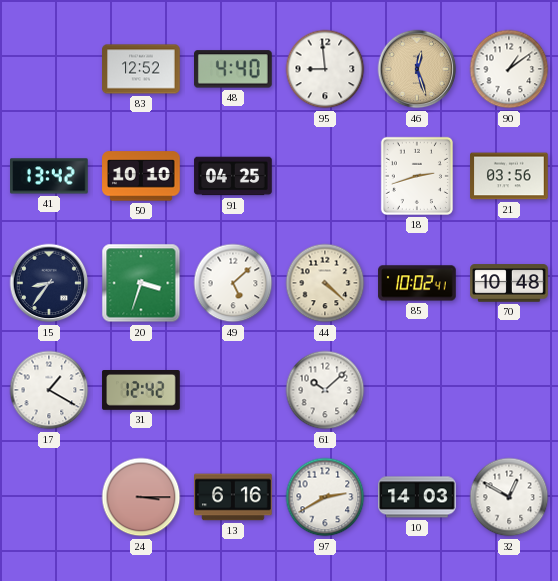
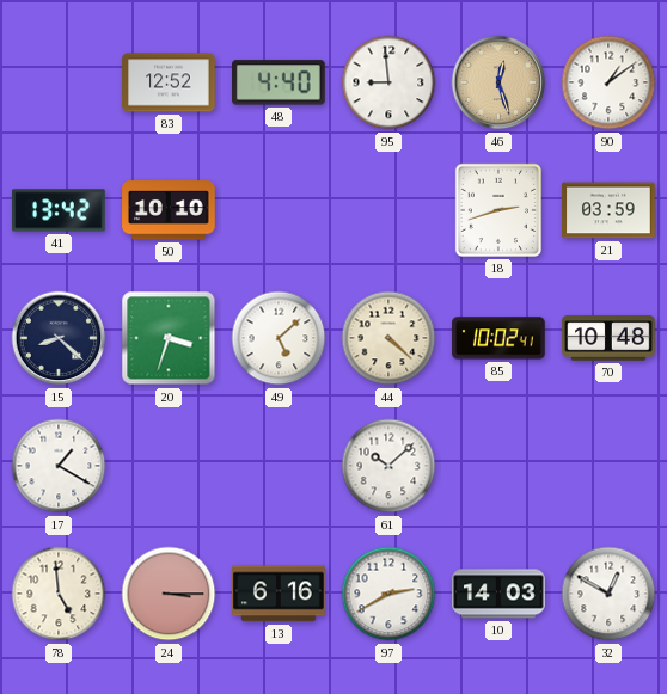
91: 04:25 -> none
21: 03:56 -> 03:59
15: 8:36 -> 8:22
31: 12:42 -> none
78: none -> 4:59
